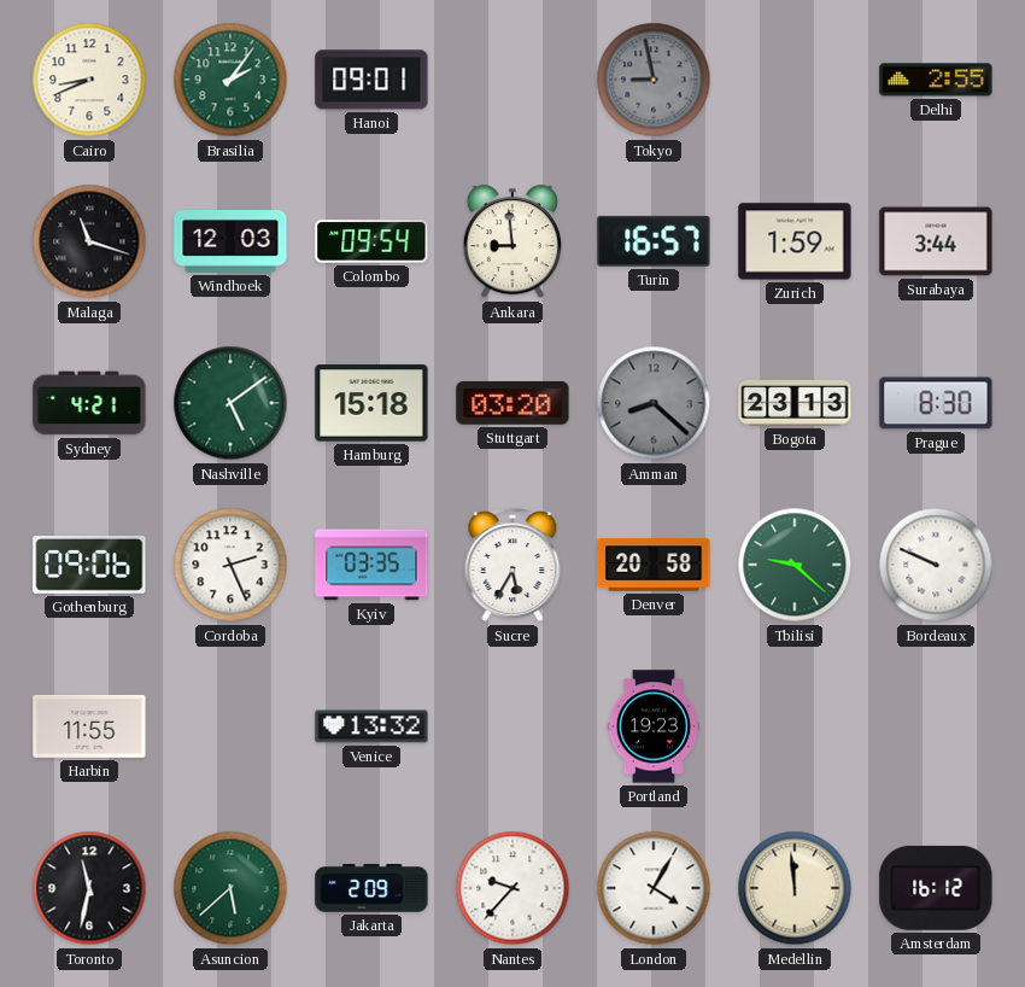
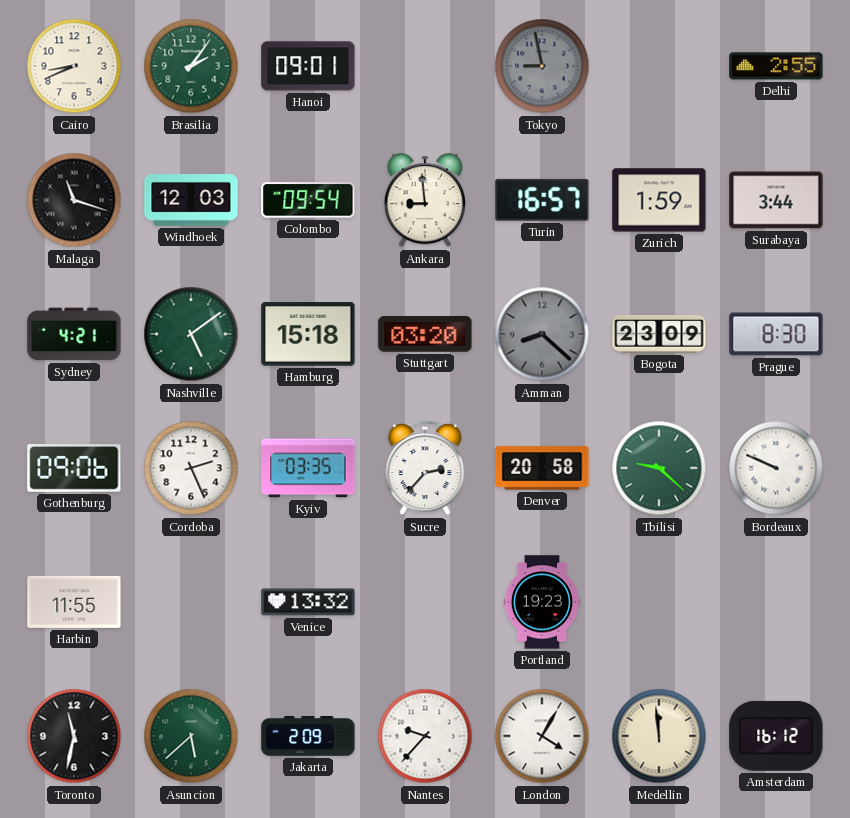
Bogota: 23:13 -> 23:09
Sucre: 5:35 -> 2:37
